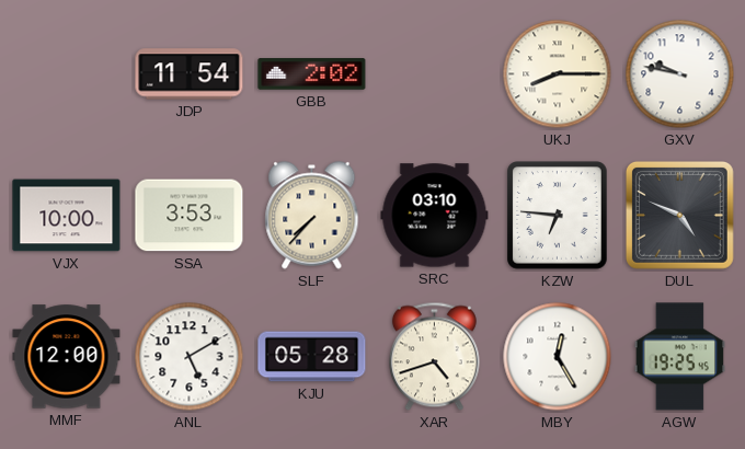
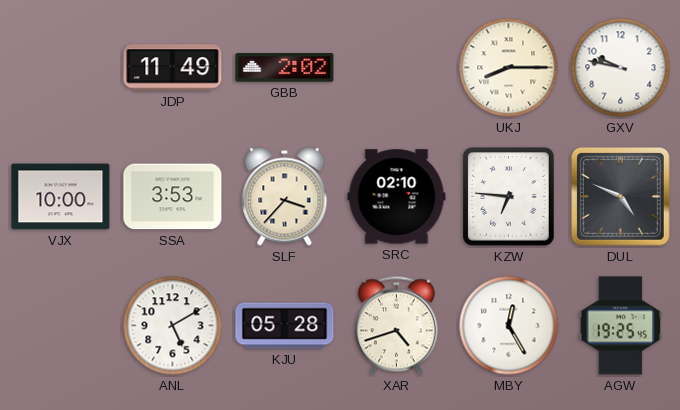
JDP: 11:54 -> 11:49
SLF: 7:37 -> 3:37
SRC: 03:10 -> 02:10
MMF: 12:00 -> none
